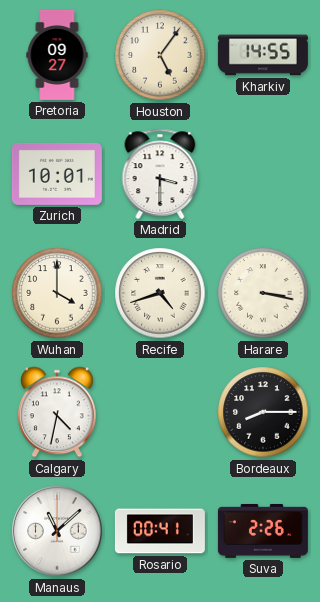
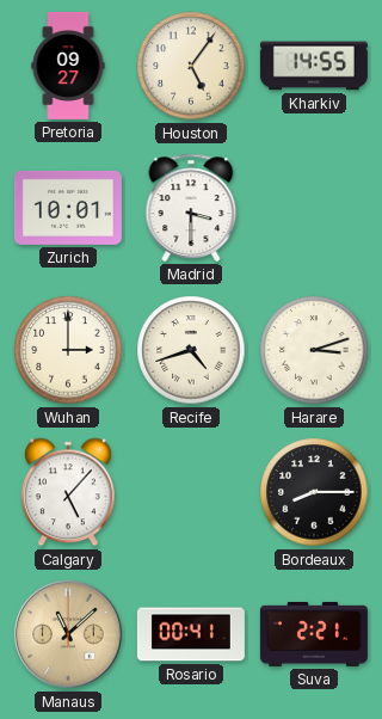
Wuhan: 4:00 -> 3:00
Harare: 3:17 -> 3:12
Calgary: 4:32 -> 5:07
Manaus dial: white -> champagne
Suva: 2:26 -> 2:21
